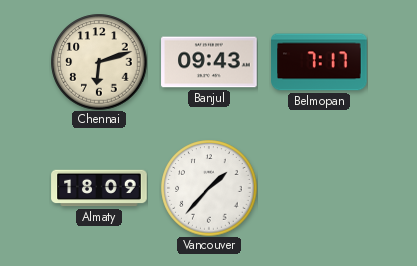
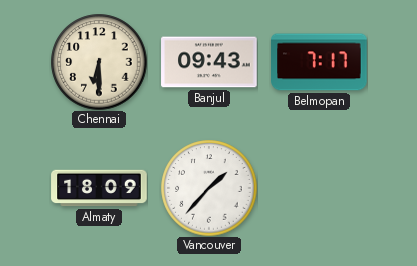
Chennai: 6:12 -> 6:30
